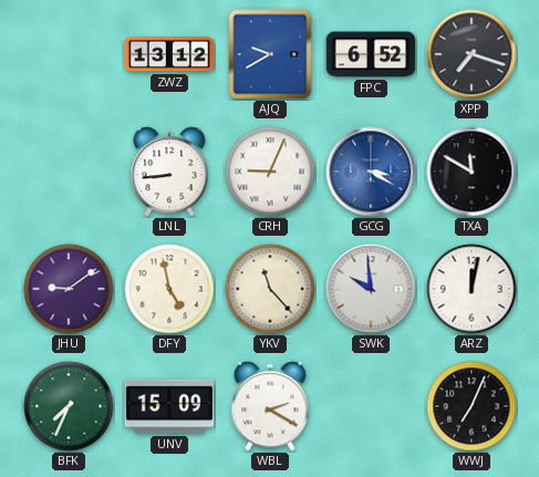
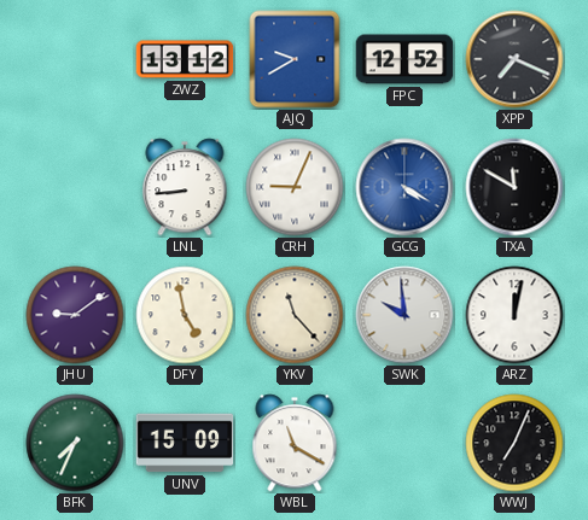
FPC: 6:52 -> 12:52
XPP: 7:18 -> 7:19
GCG: 3:20 -> 4:20
WBL: 2:20 -> 11:20
